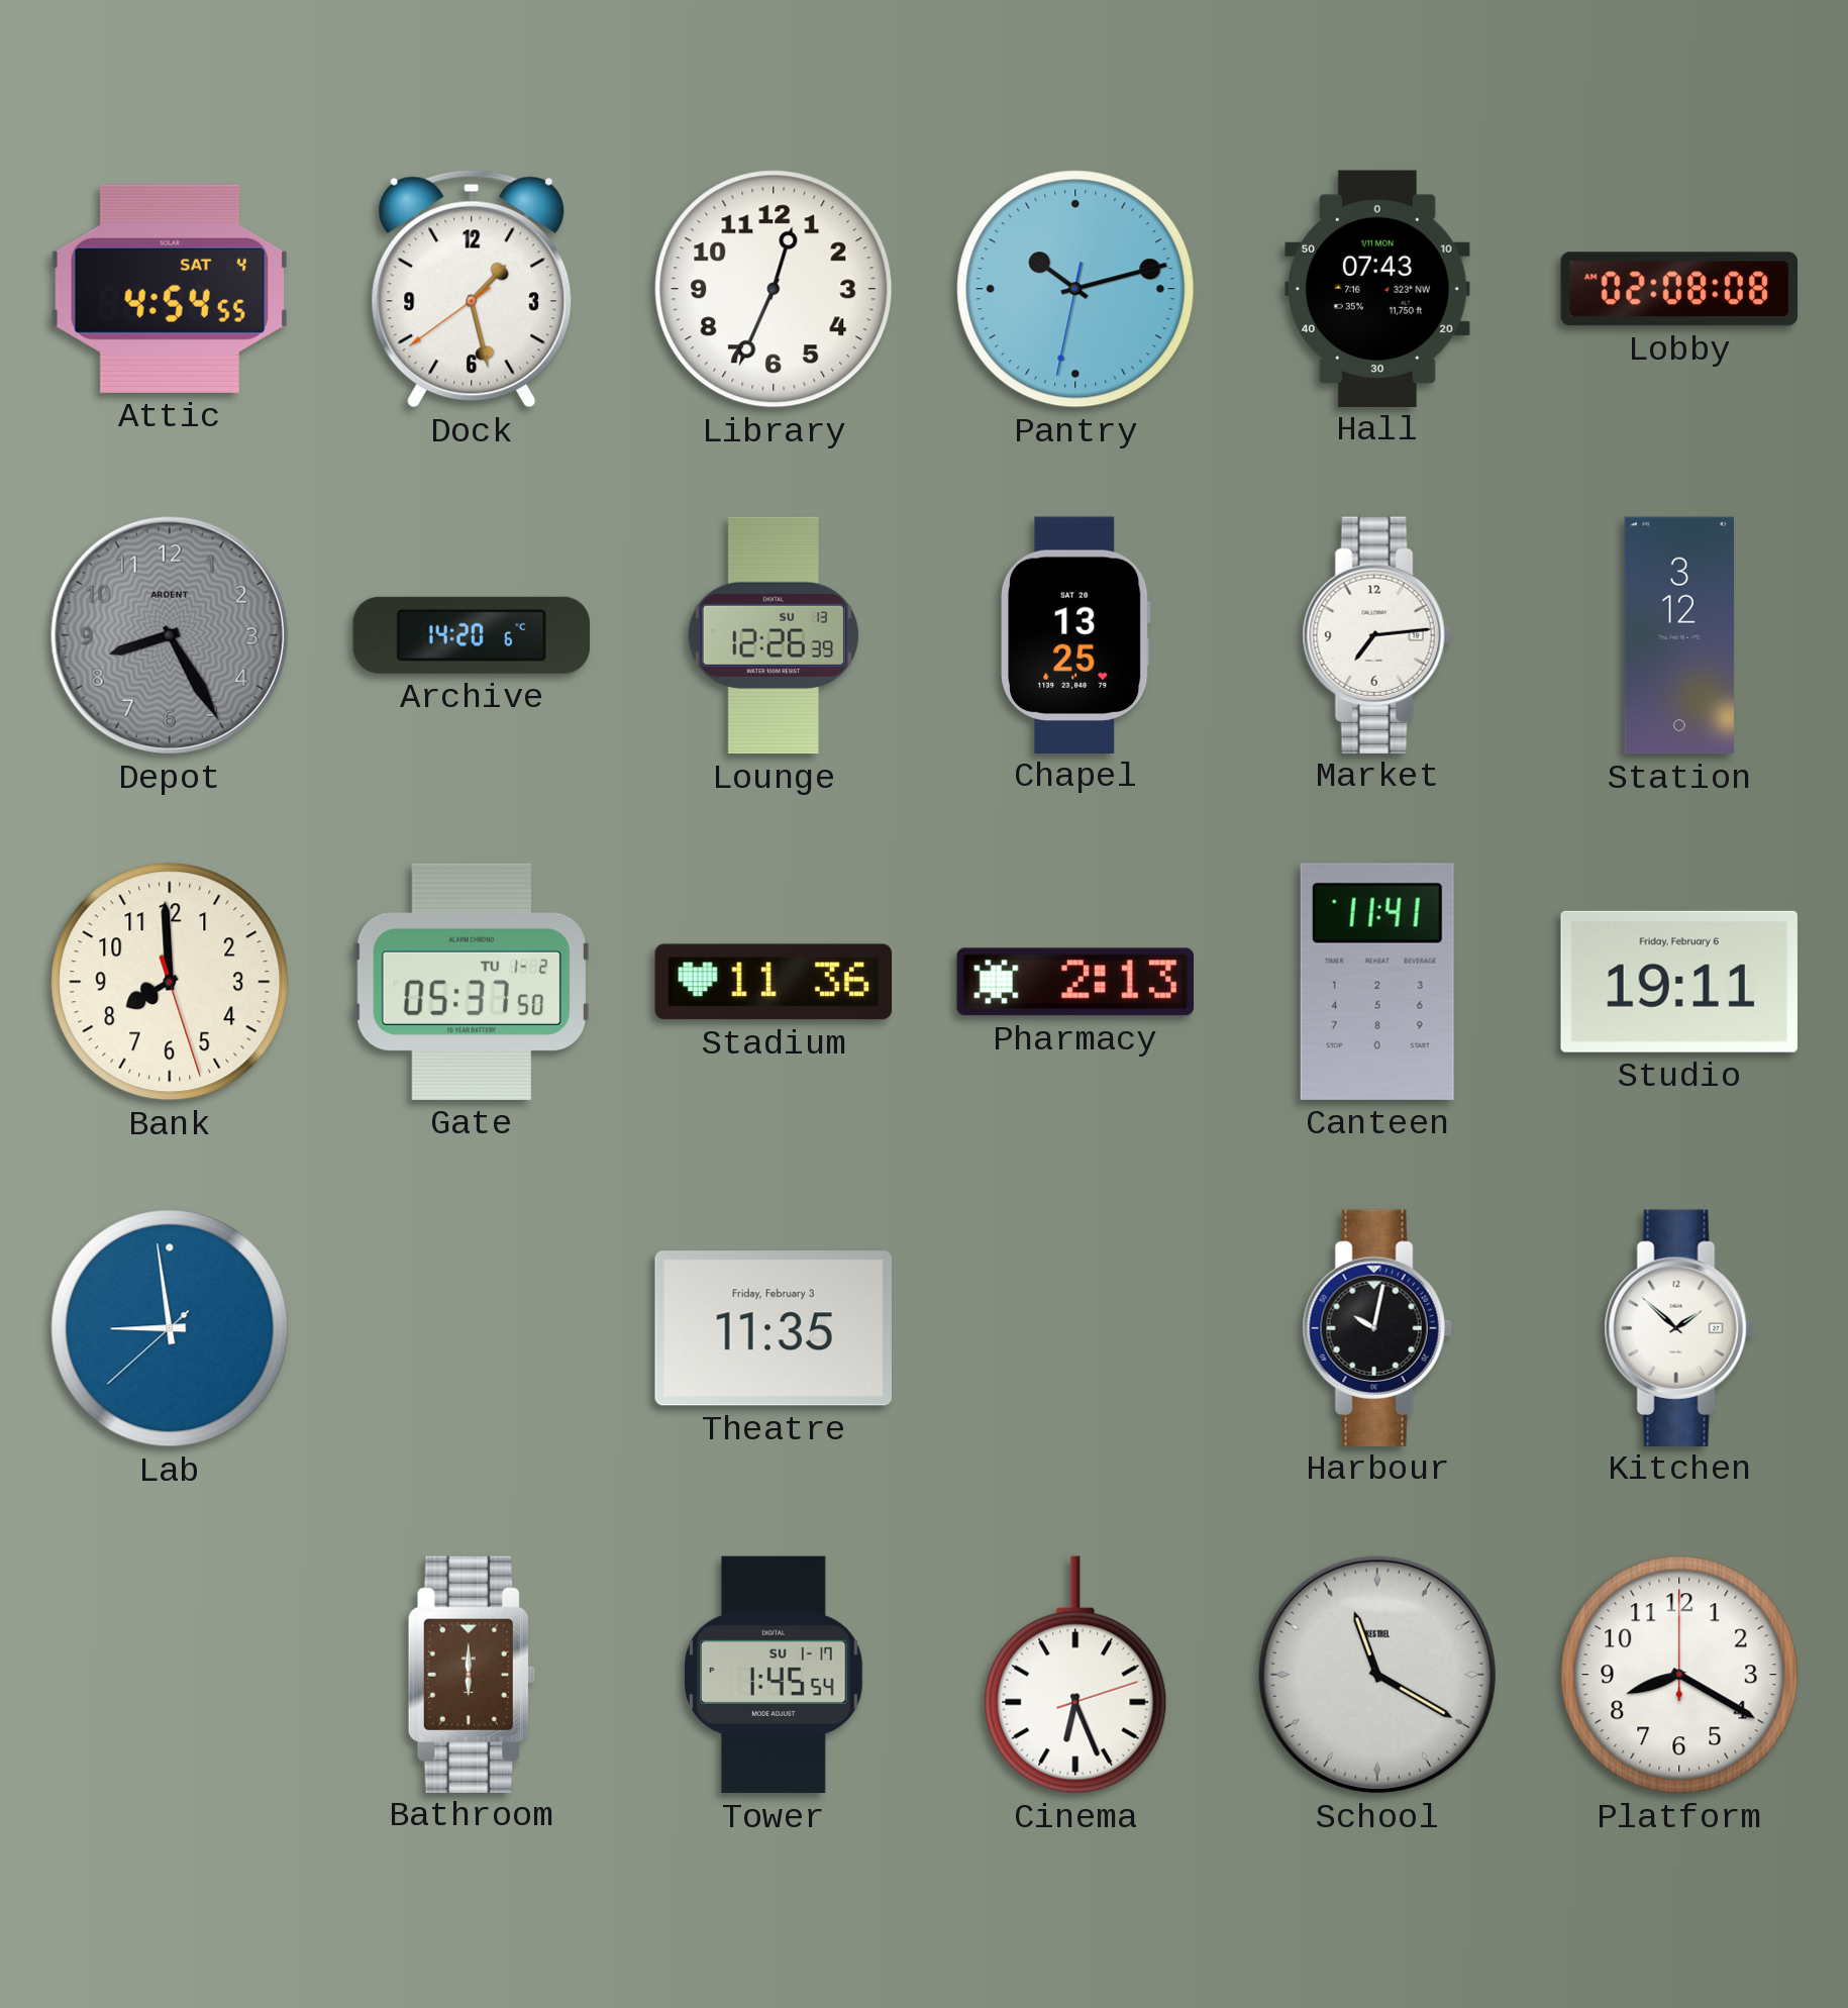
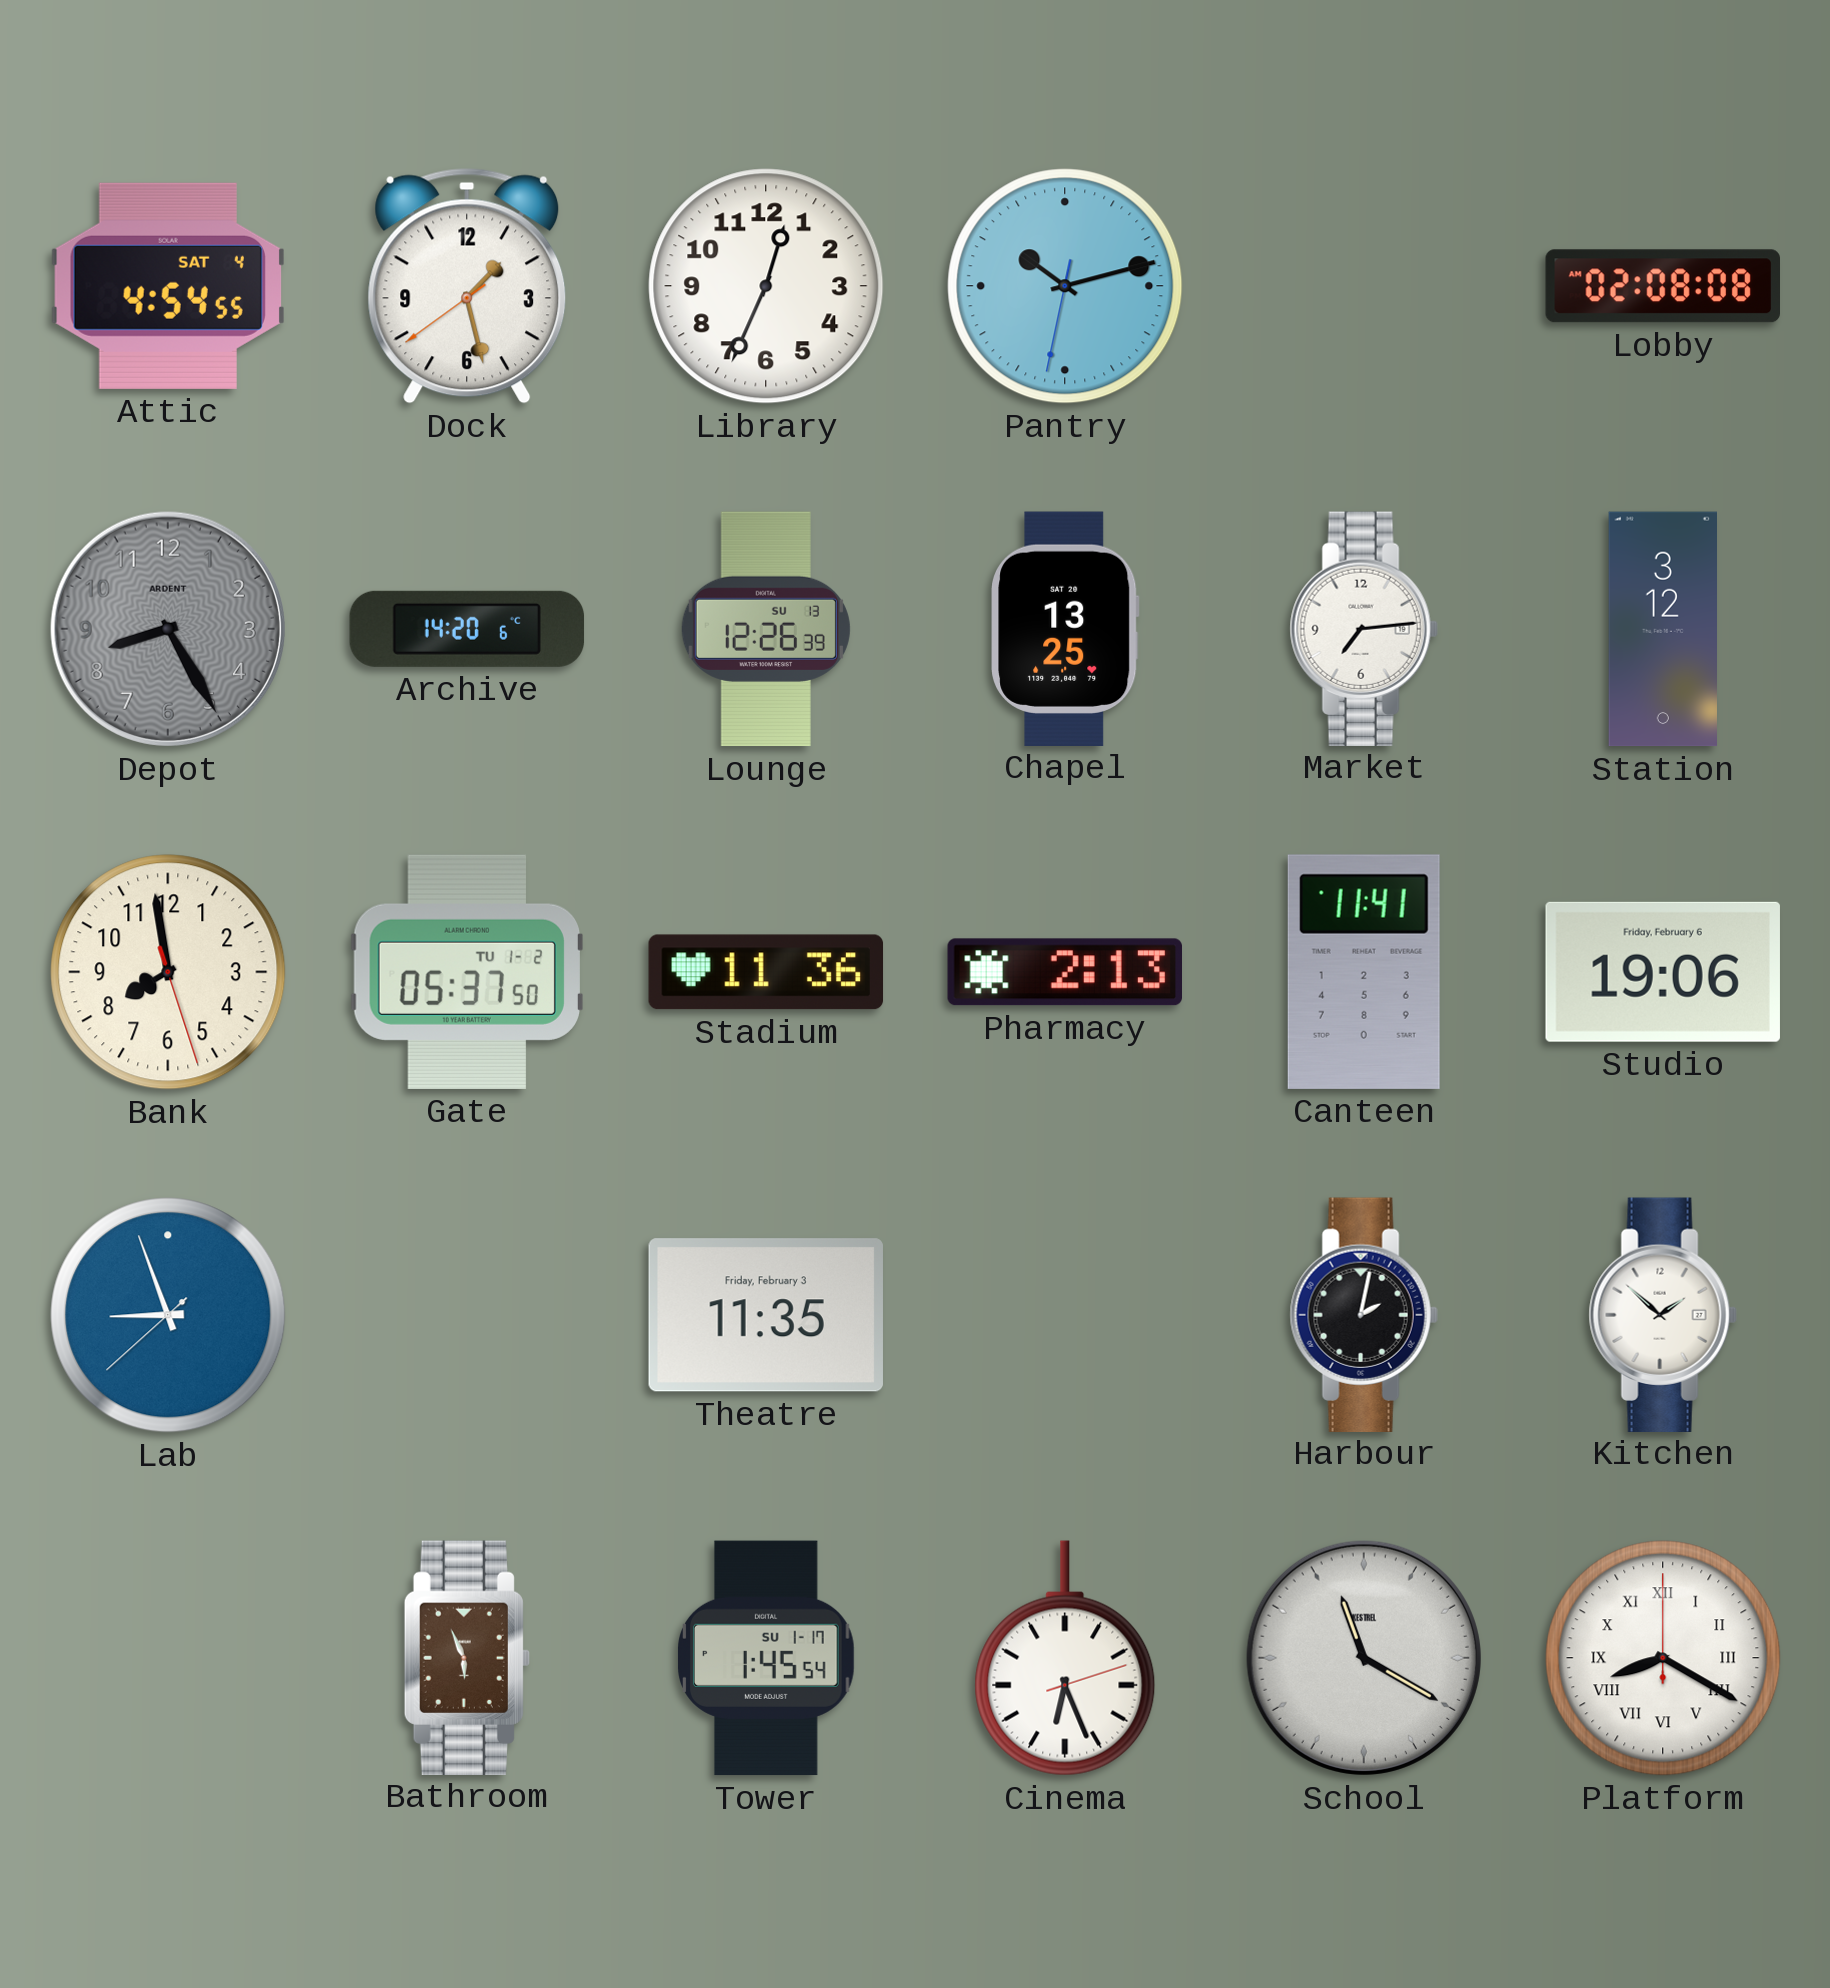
Hall: 07:43 -> none
Bank: 7:59 -> 7:58
Studio: 19:11 -> 19:06
Lab: 8:58 -> 8:56
Harbour: 10:02 -> 2:02
Bathroom: 6:00 -> 5:56
Platform numerals: Arabic -> Roman
